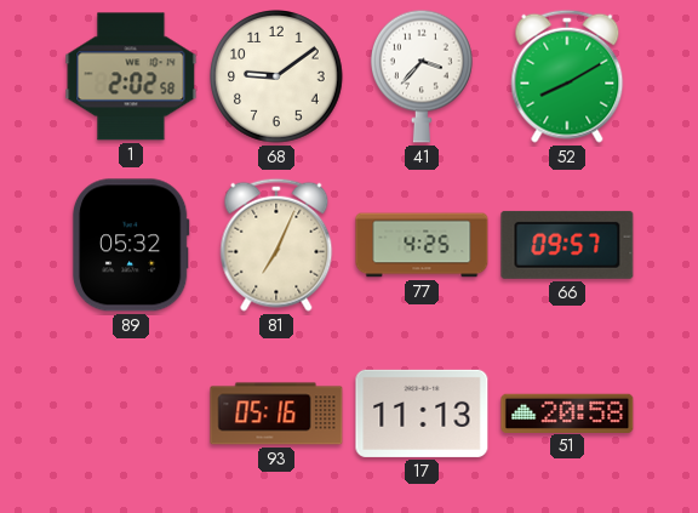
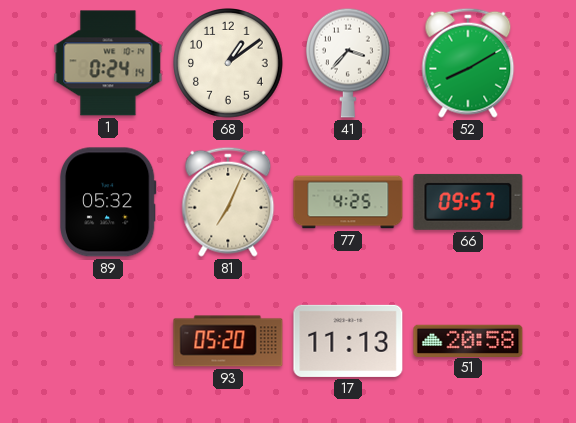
1: 2:02 -> 0:24
68: 9:09 -> 1:09
93: 05:16 -> 05:20
